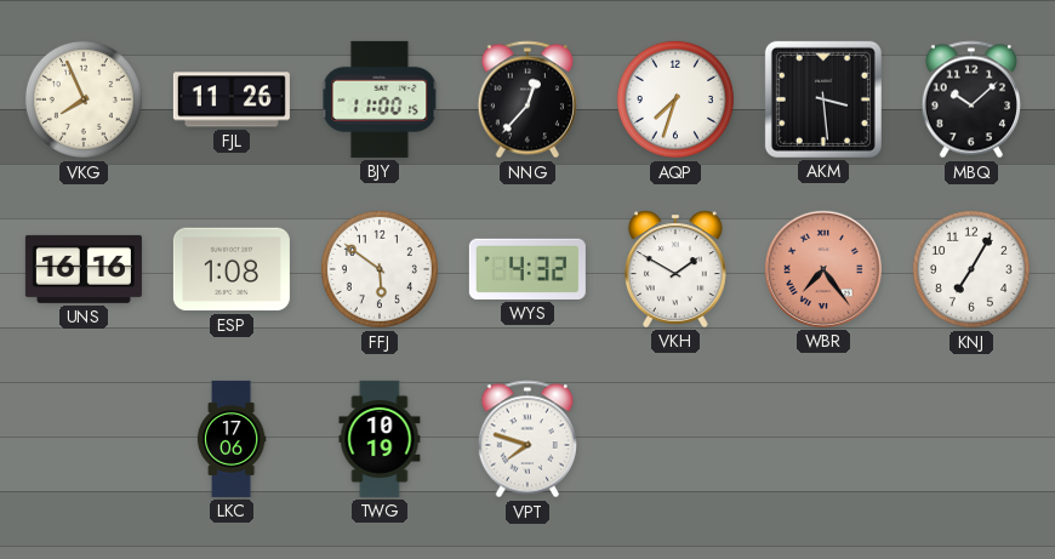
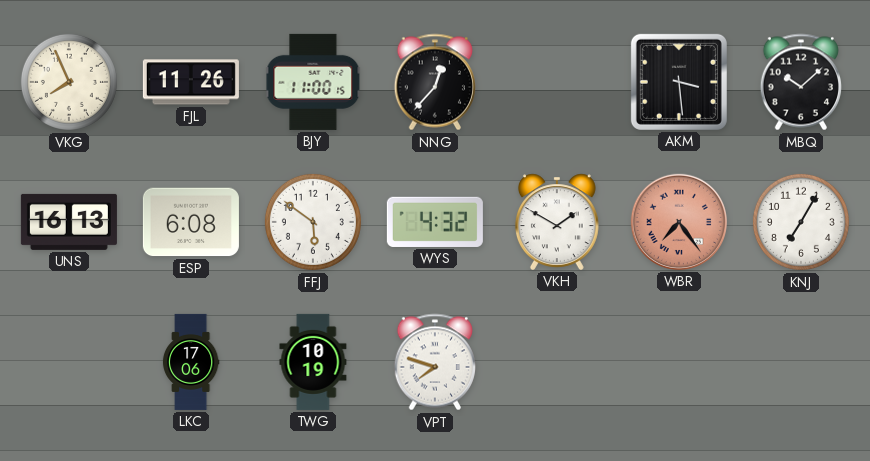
AQP: 7:33 -> none
UNS: 16:16 -> 16:13
ESP: 1:08 -> 6:08
